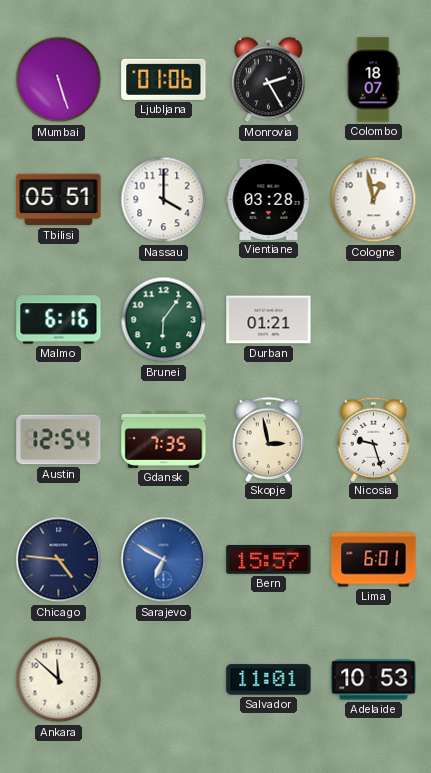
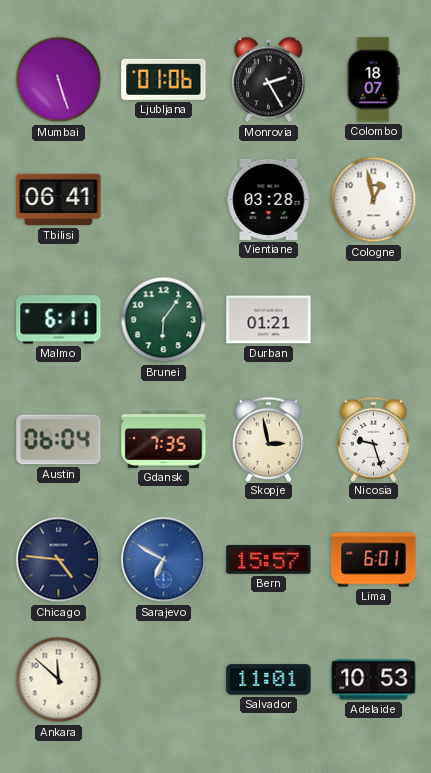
Tbilisi: 05:51 -> 06:41
Nassau: 4:00 -> none
Malmo: 6:16 -> 6:11
Austin: 12:54 -> 06:04
